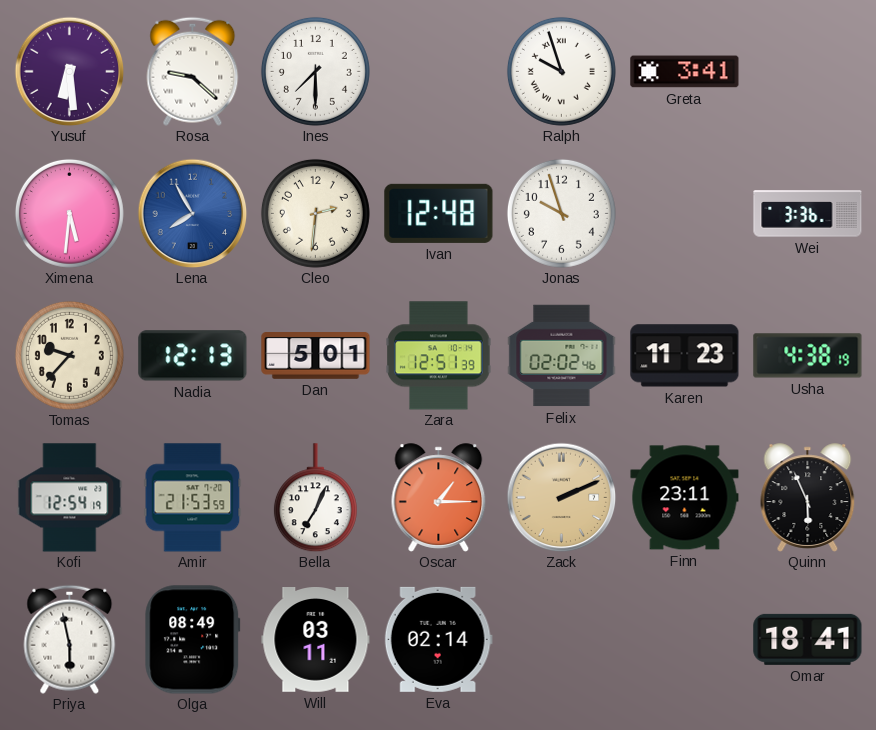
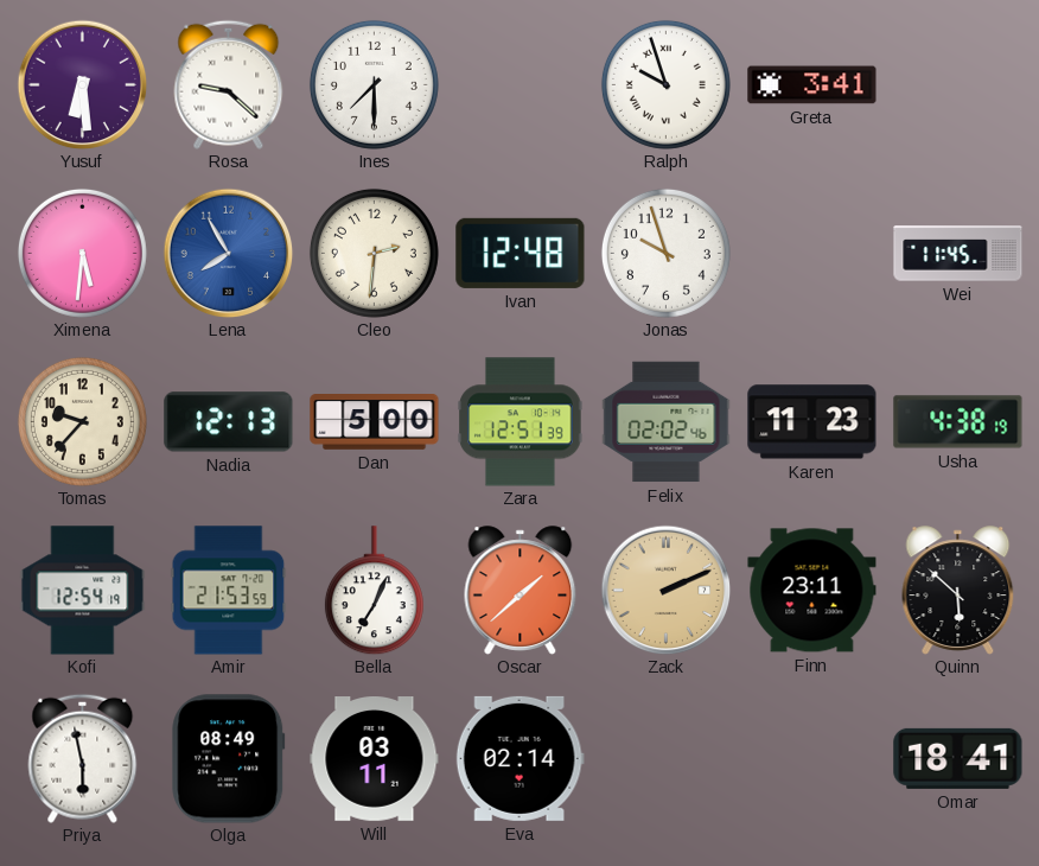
Wei: 3:36 -> 11:45
Dan: 5:01 -> 5:00
Oscar: 1:15 -> 1:38
Quinn: 5:56 -> 5:52
